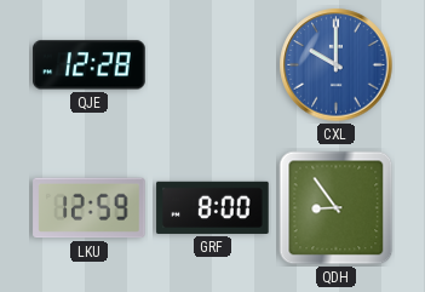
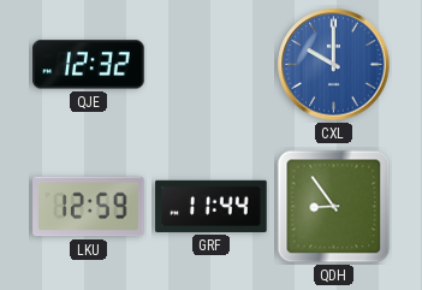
QJE: 12:28 -> 12:32
GRF: 8:00 -> 11:44
